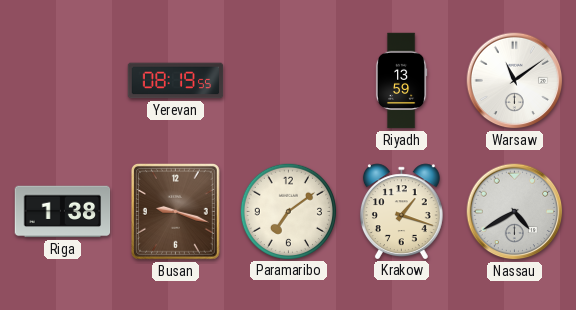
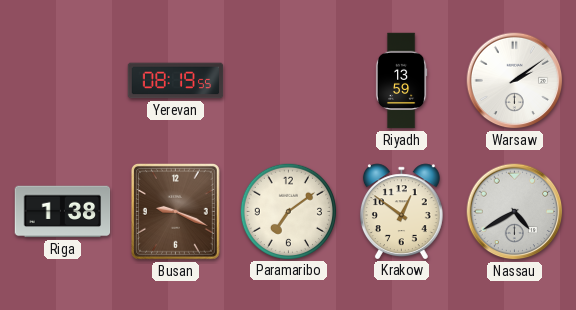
Warsaw: 11:09 -> 2:09
Busan: 9:18 -> 9:19
Krakow: 1:18 -> 12:51
